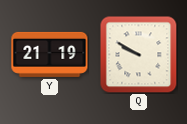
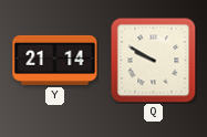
Y: 21:19 -> 21:14
